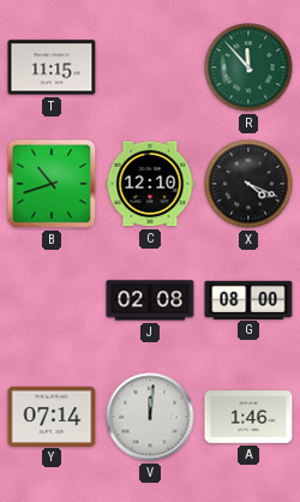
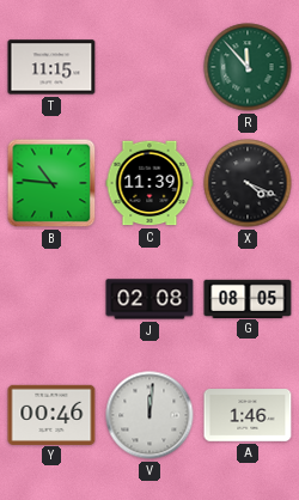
B: 10:42 -> 10:46
C: 12:10 -> 11:39
G: 08:00 -> 08:05
Y: 07:14 -> 00:46
